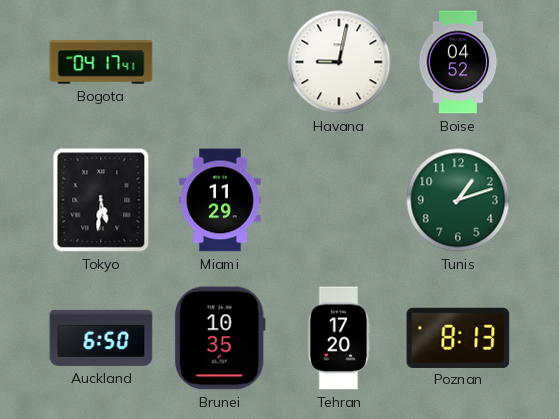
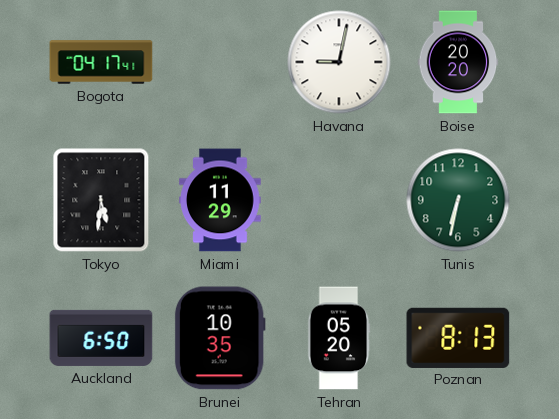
Boise: 04:52 -> 20:20
Tunis: 1:12 -> 6:32
Tehran: 17:20 -> 05:20
